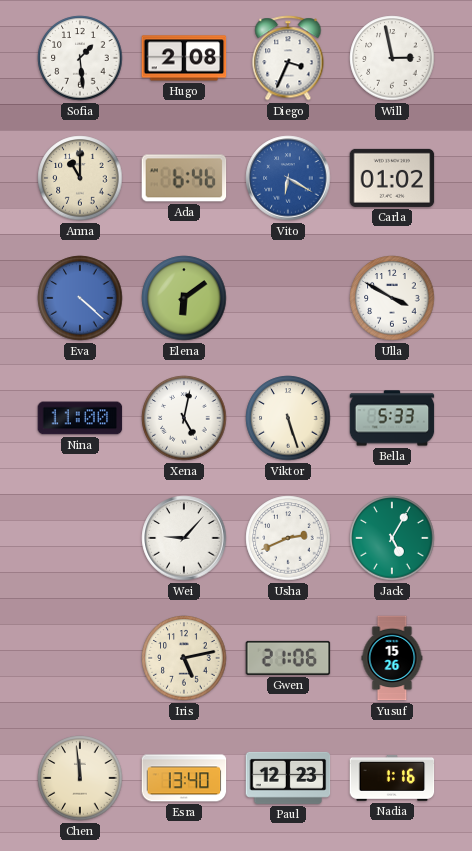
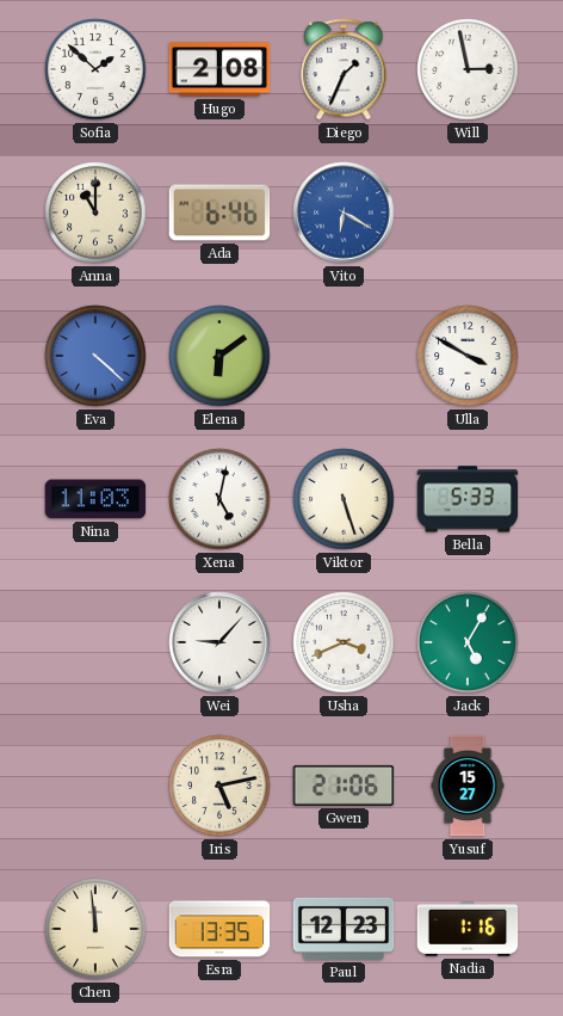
Sofia: 1:29 -> 1:52
Diego: 3:34 -> 1:34
Carla: 01:02 -> none
Nina: 11:00 -> 11:03
Usha: 2:41 -> 3:41
Yusuf: 15:26 -> 15:27
Esra: 13:40 -> 13:35
